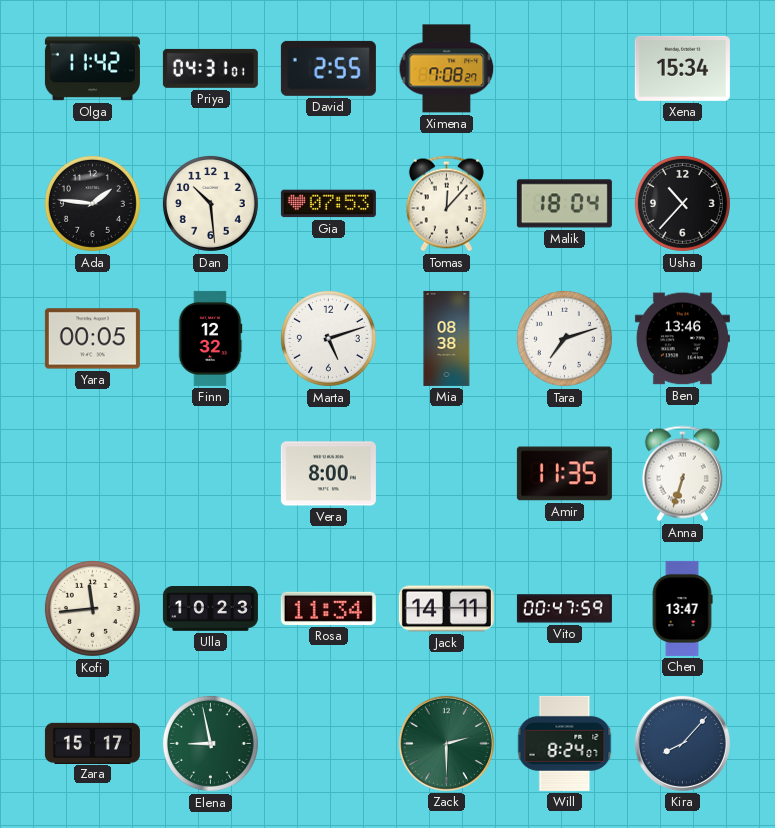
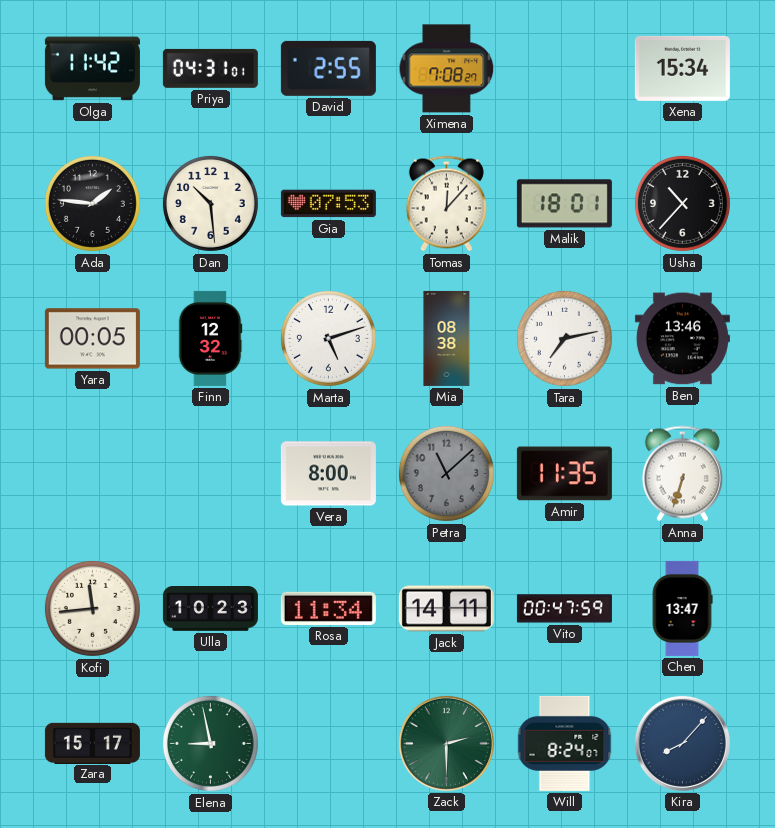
Malik: 18:04 -> 18:01
Tara: 7:12 -> 7:13
Petra: none -> 11:08
